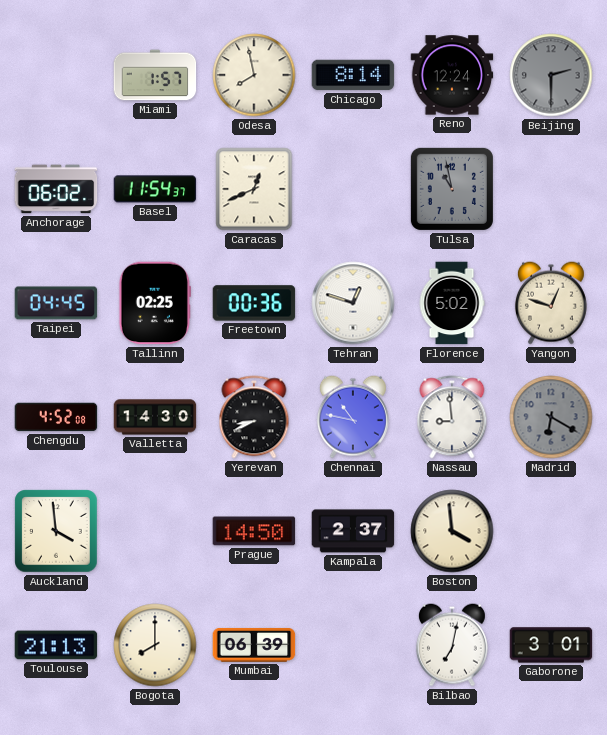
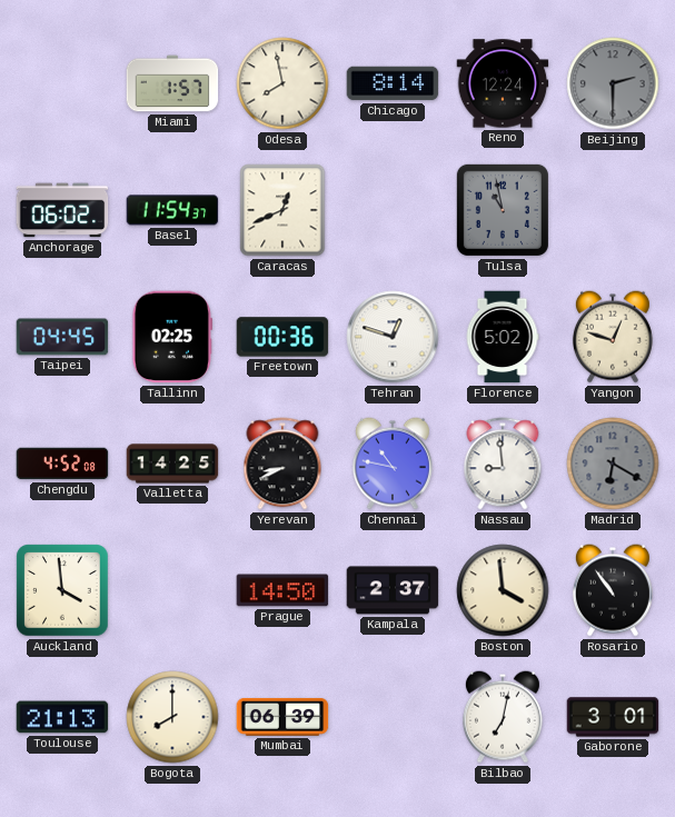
Valletta: 14:30 -> 14:25
Rosario: none -> 10:54
